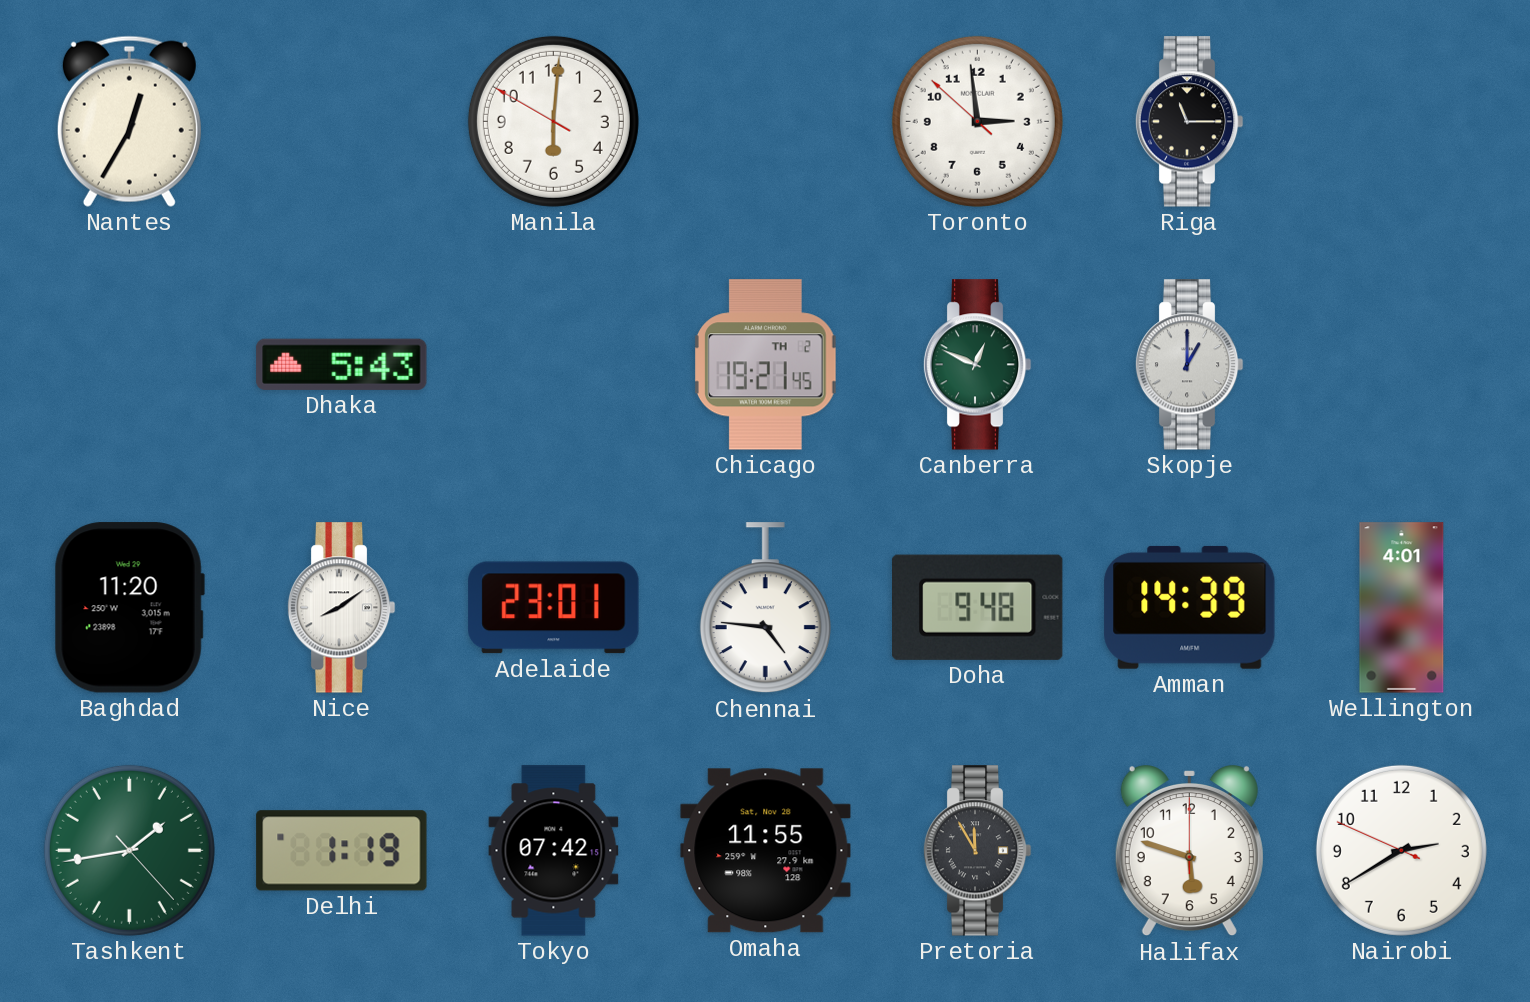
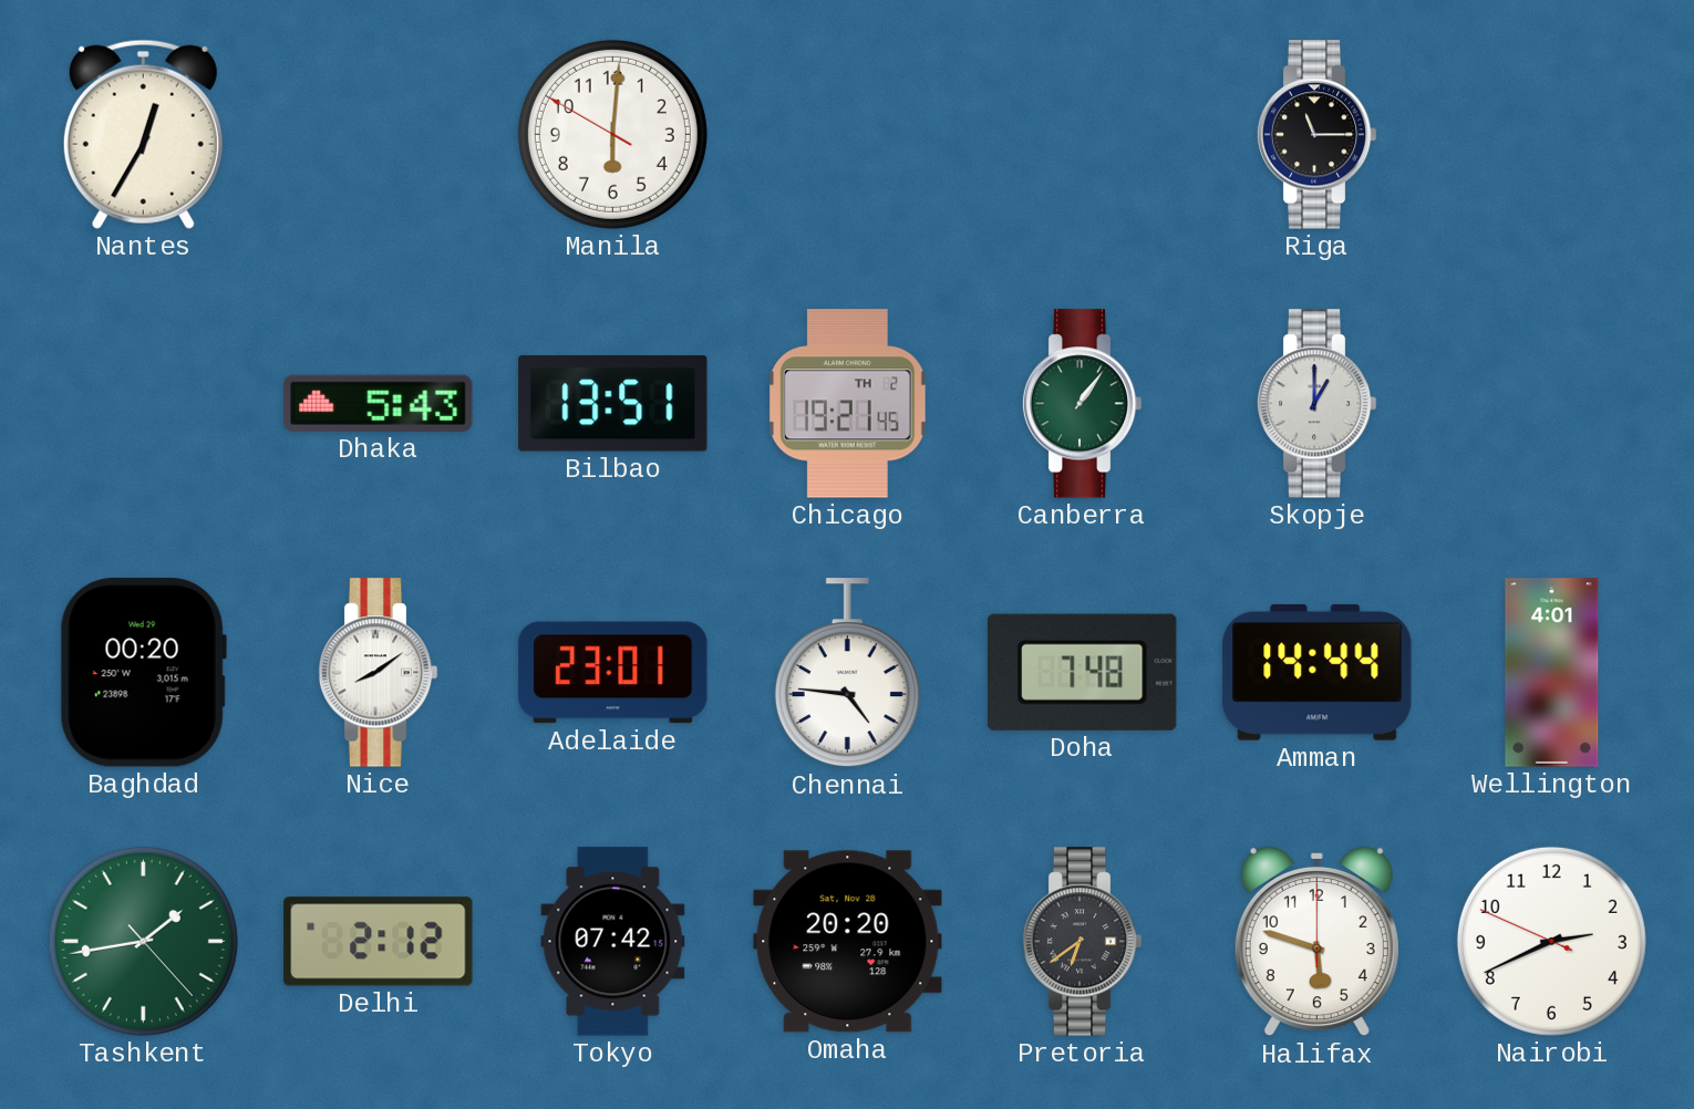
Toronto: 2:58 -> none
Bilbao: none -> 13:51
Canberra: 12:49 -> 1:06
Baghdad: 11:20 -> 00:20
Doha: 9:48 -> 7:48
Amman: 14:39 -> 14:44
Delhi: 1:19 -> 2:12
Omaha: 11:55 -> 20:20
Pretoria: 11:55 -> 6:39
Nairobi: 2:39 -> 2:40
